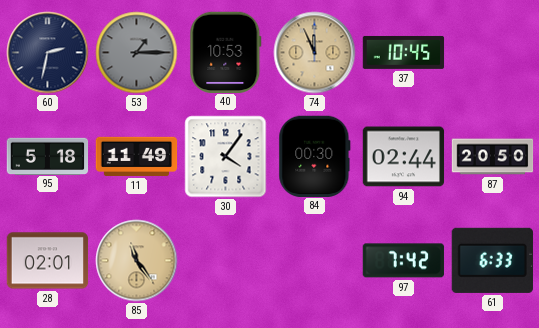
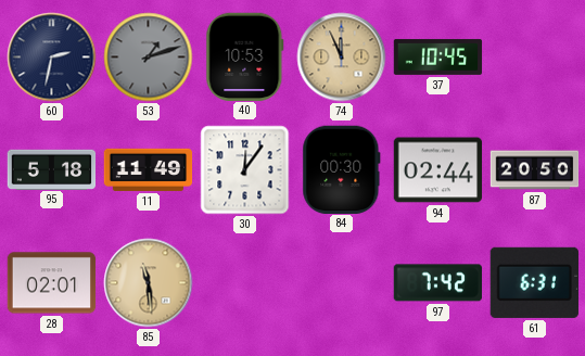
53: 1:15 -> 1:12
30: 4:06 -> 12:06
85: 11:24 -> 11:29
61: 6:33 -> 6:31
